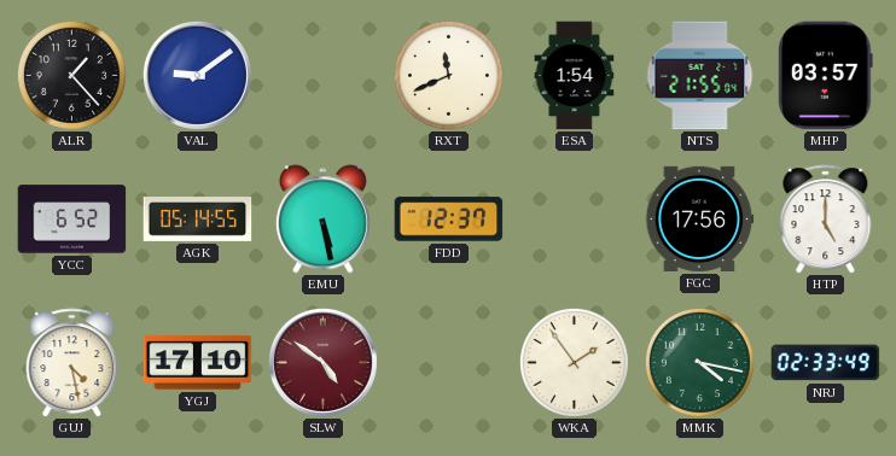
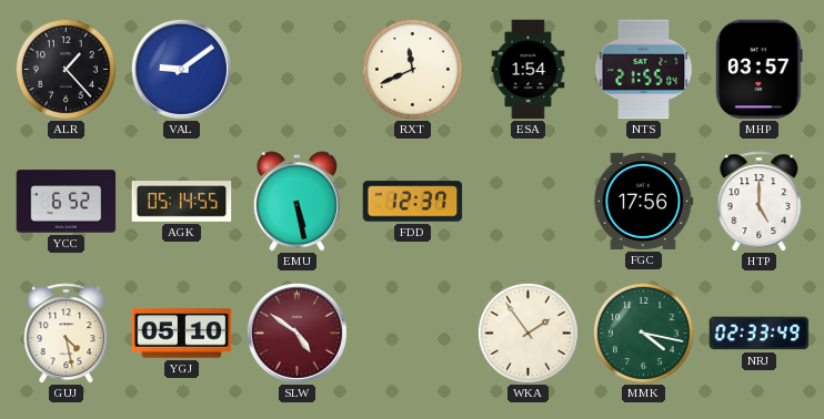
YGJ: 17:10 -> 05:10
